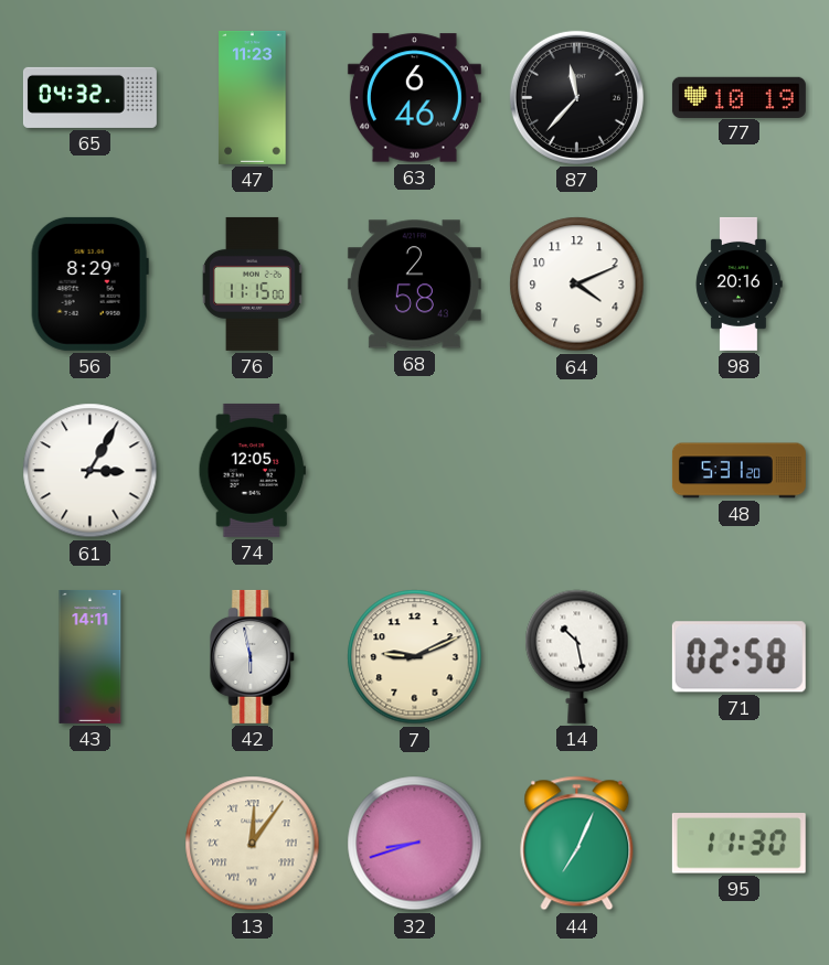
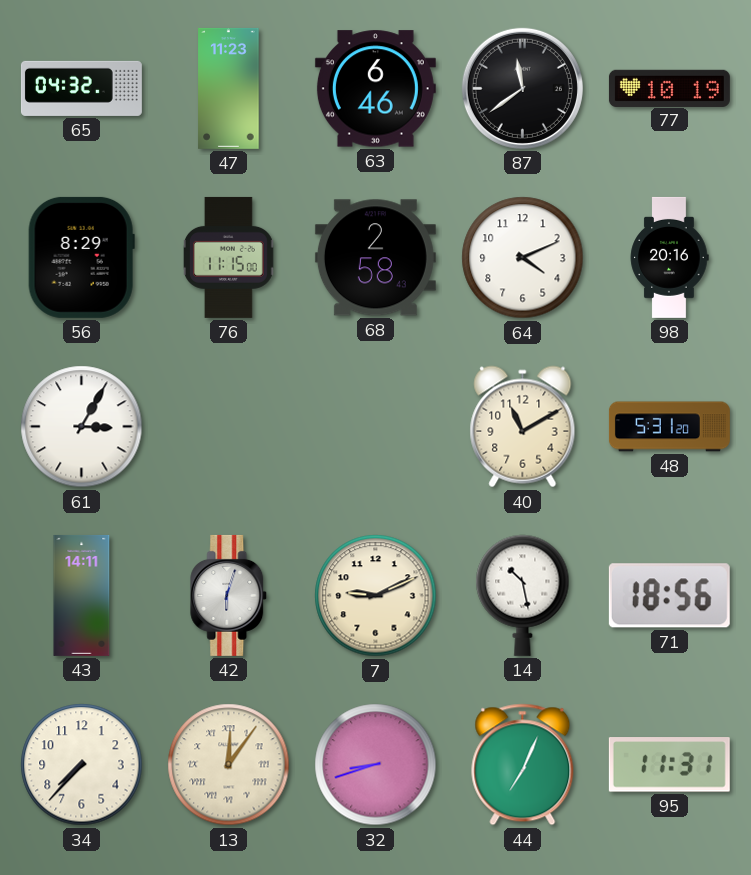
87: 11:37 -> 11:39
74: 12:05 -> none
40: none -> 11:10
42: 5:58 -> 6:03
71: 02:58 -> 18:56
34: none -> 7:37
95: 11:30 -> 11:31
